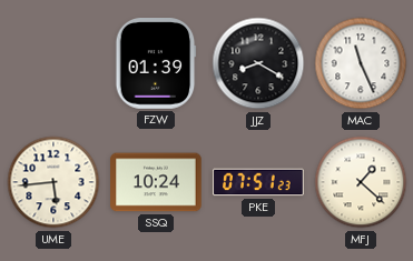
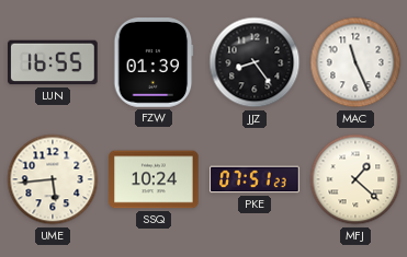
LUN: none -> 16:55
JJZ: 8:20 -> 8:24
